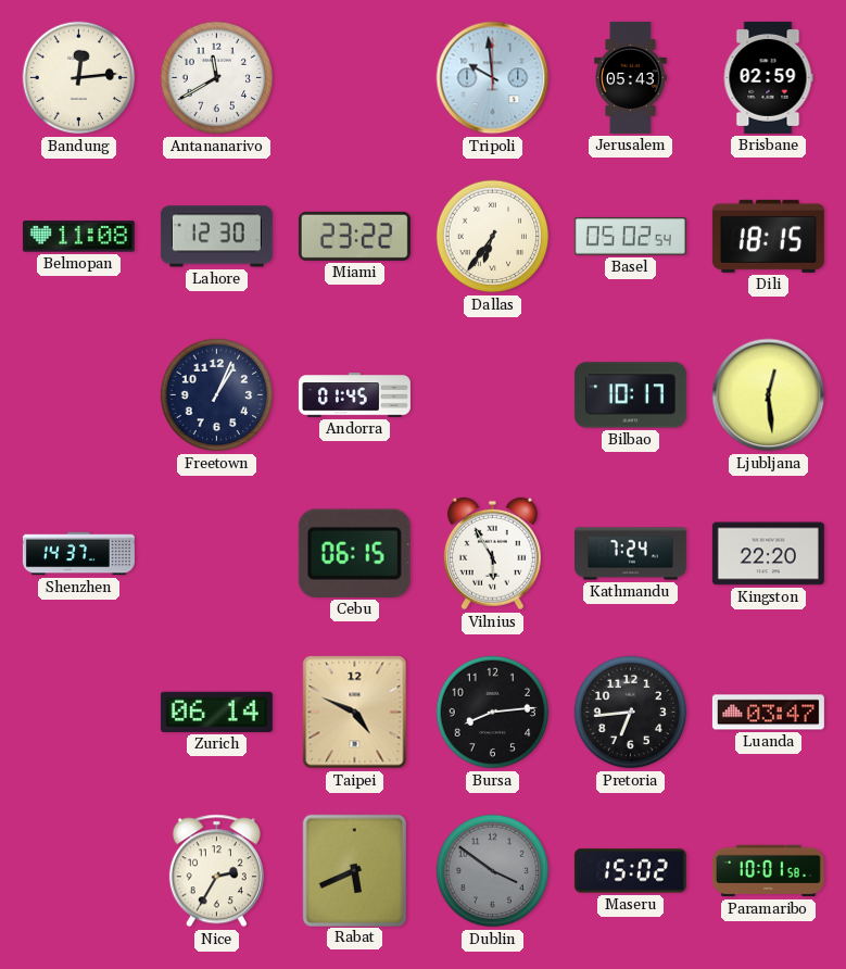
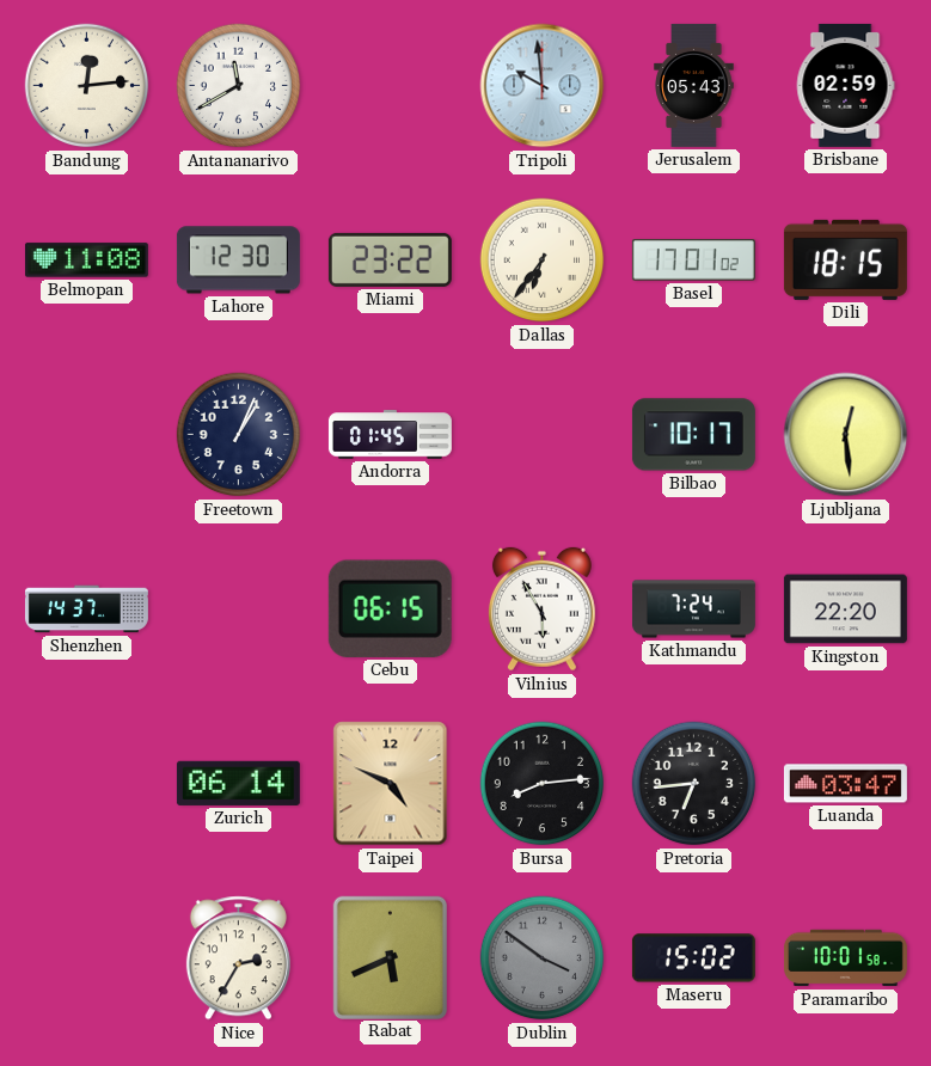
Basel: 05:02 -> 17:01
